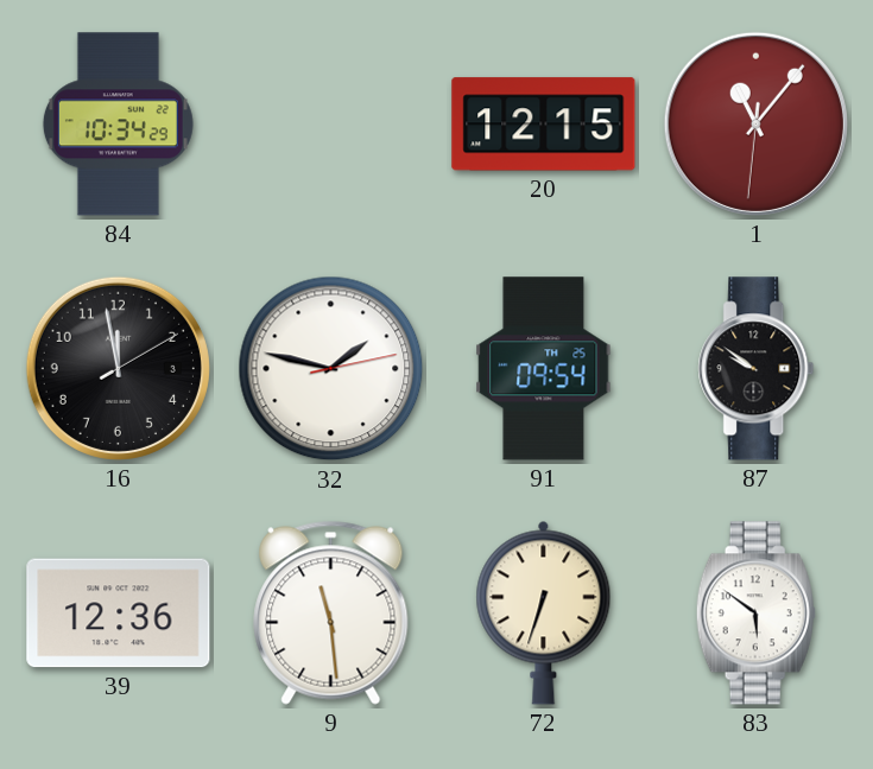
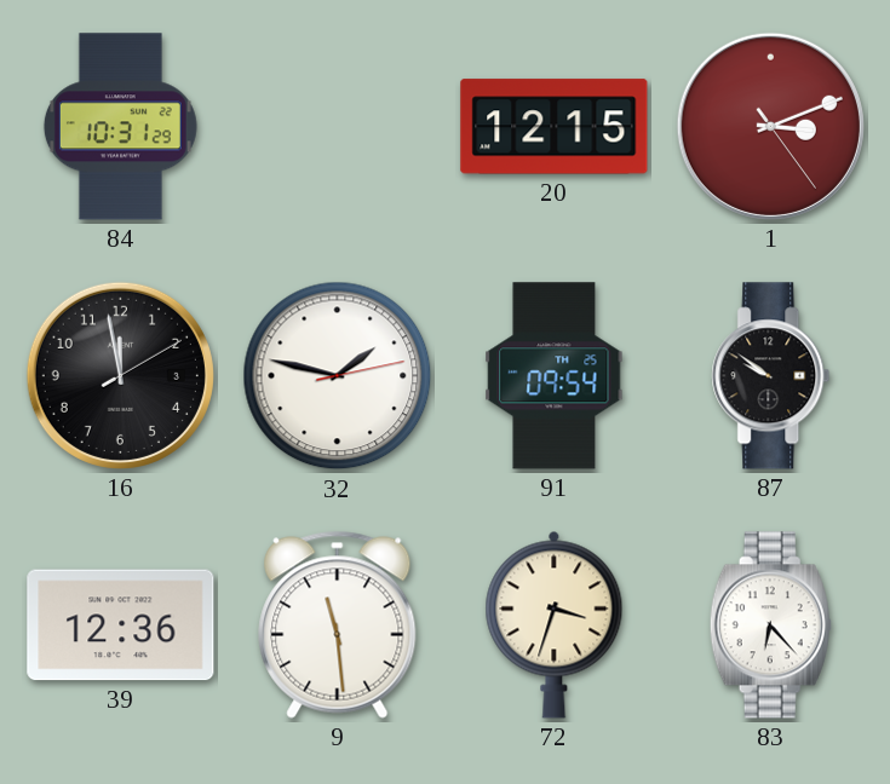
84: 10:34 -> 10:31
1: 11:06 -> 3:11
72: 6:33 -> 3:33
83: 5:51 -> 6:23
